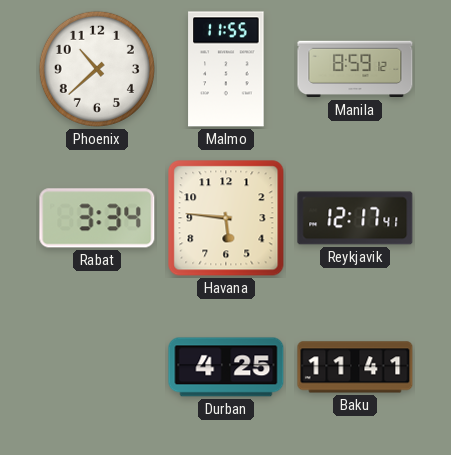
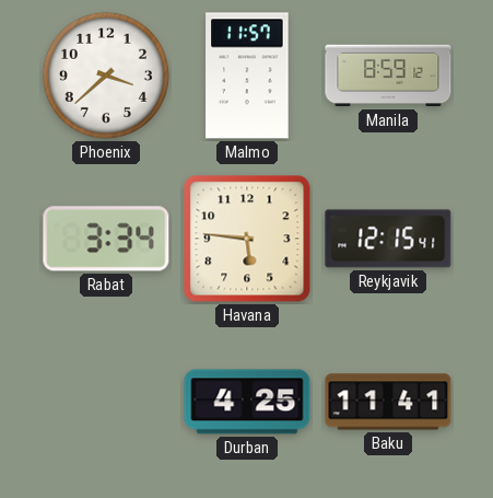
Phoenix: 10:38 -> 3:38
Malmo: 11:55 -> 11:57
Reykjavik: 12:17 -> 12:15
